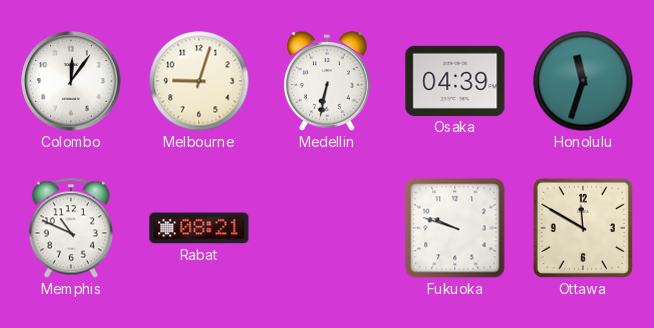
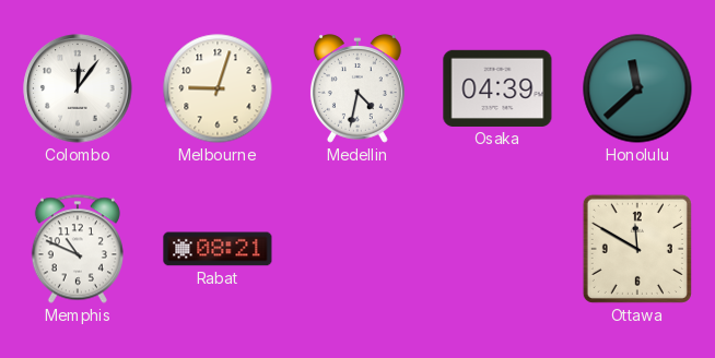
Medellin: 6:32 -> 4:32
Honolulu: 11:33 -> 11:38
Fukuoka: 9:48 -> none
